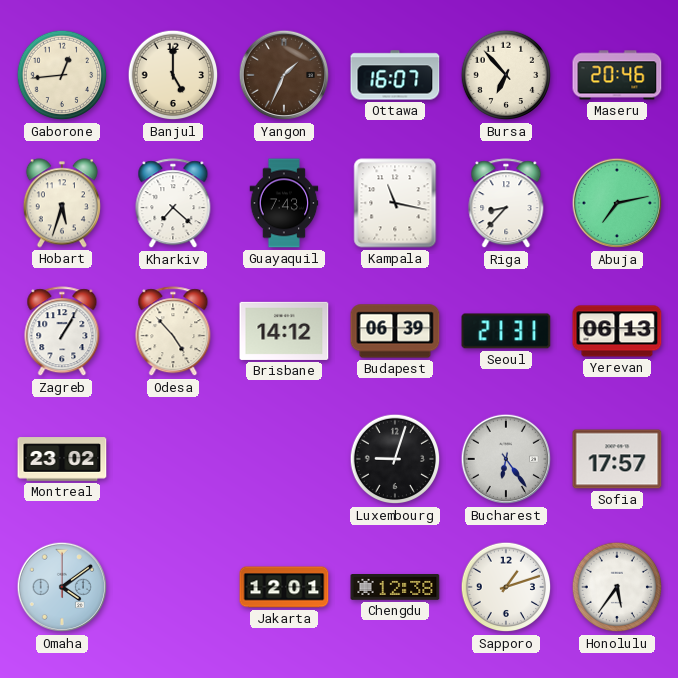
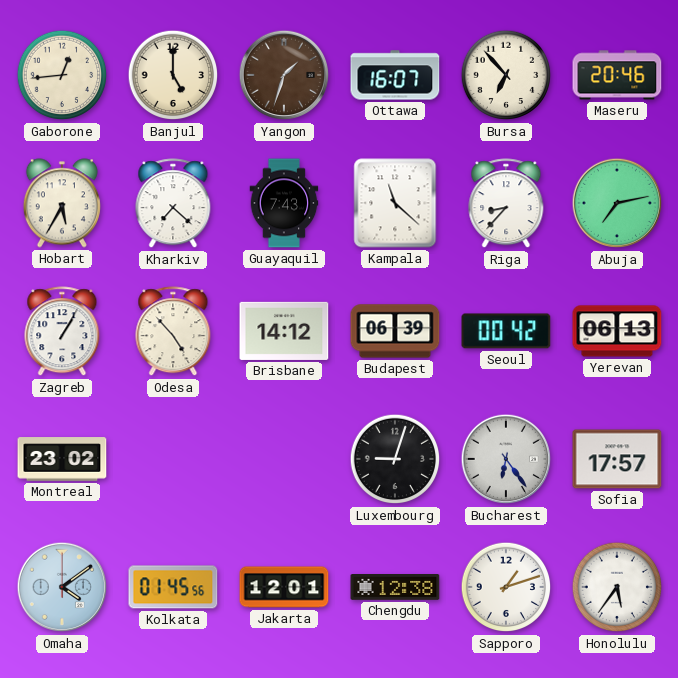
Yangon: 1:34 -> 1:33
Hobart: 5:33 -> 5:35
Kampala: 11:17 -> 11:22
Seoul: 21:31 -> 00:42
Kolkata: none -> 01:45
